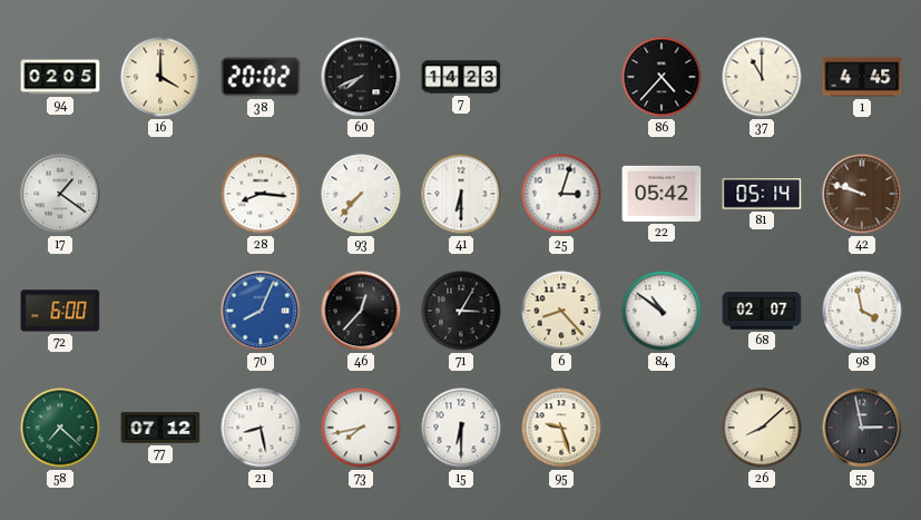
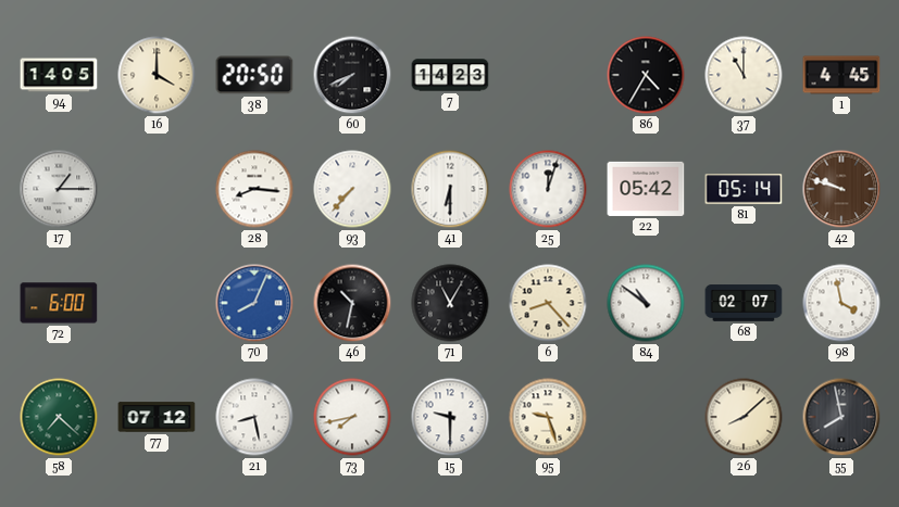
94: 02:05 -> 14:05
38: 20:02 -> 20:50
86: 4:37 -> 4:35
17: 1:21 -> 1:15
25: 3:03 -> 12:03
46: 12:37 -> 10:32
71: 3:05 -> 11:05
15: 6:30 -> 9:30
55: 2:58 -> 7:58
